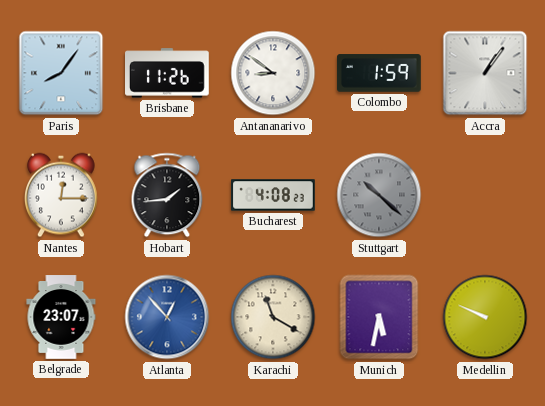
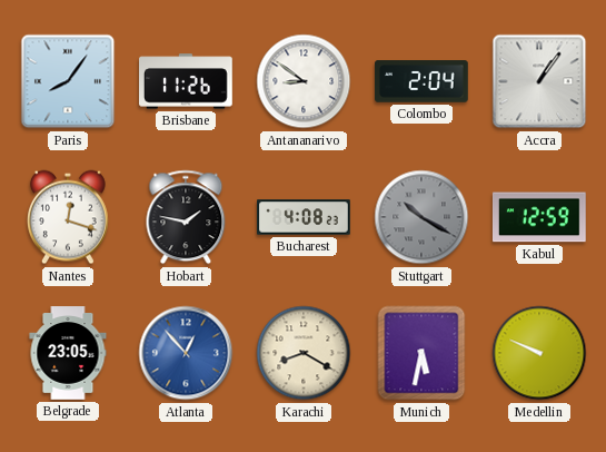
Colombo: 1:59 -> 2:04
Nantes: 12:15 -> 12:18
Hobart: 1:44 -> 1:47
Stuttgart: 10:22 -> 10:20
Kabul: none -> 12:59
Belgrade: 23:07 -> 23:05
Karachi: 11:20 -> 8:20
